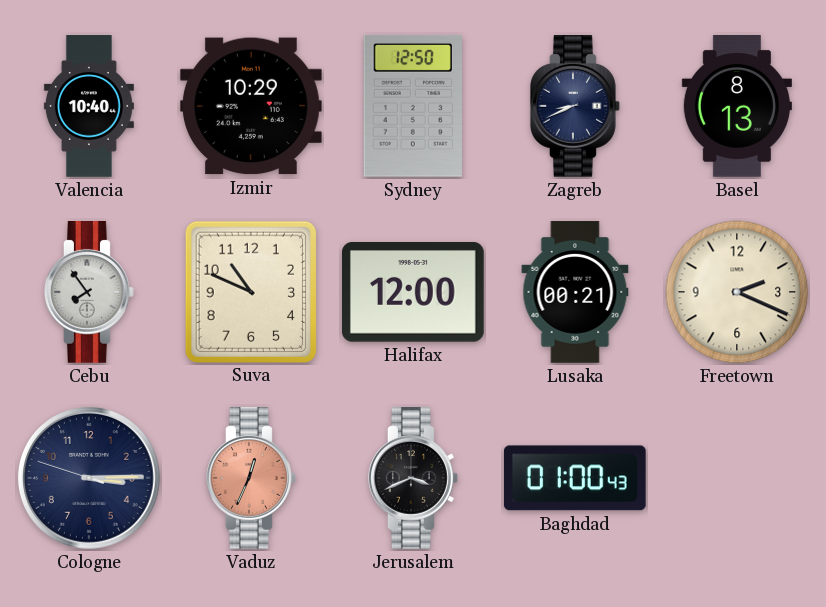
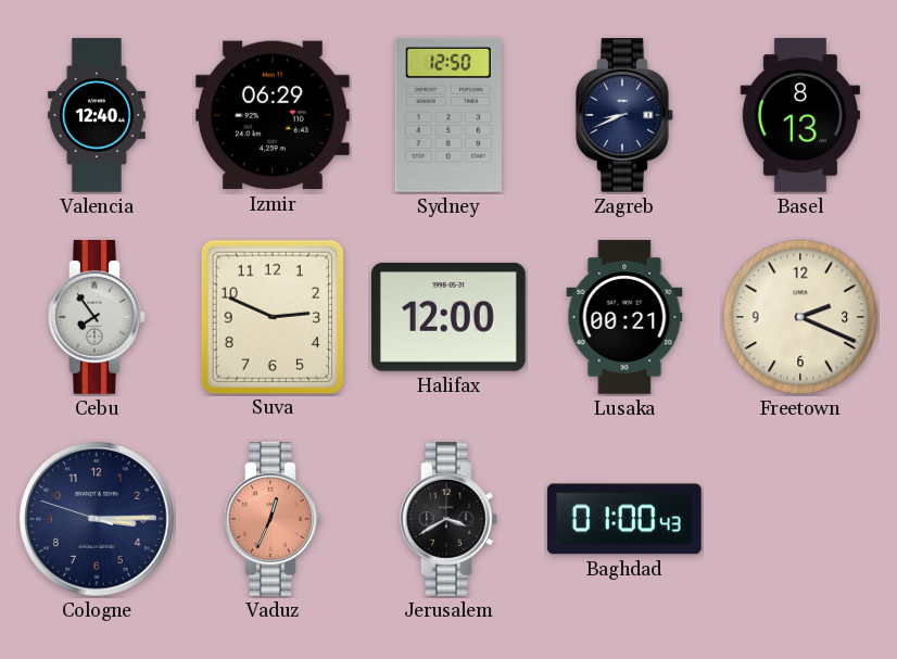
Valencia: 10:40 -> 12:40
Izmir: 10:29 -> 06:29
Suva: 10:49 -> 2:49
Jerusalem: 3:41 -> 3:40
